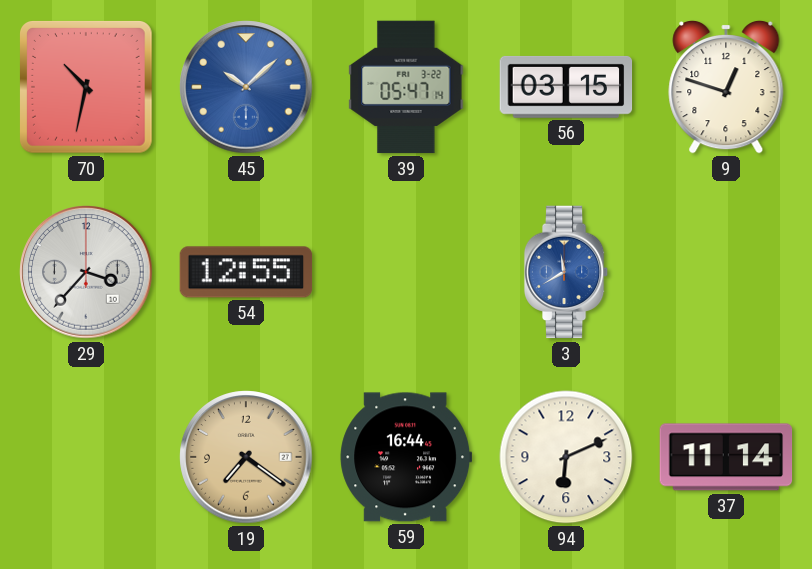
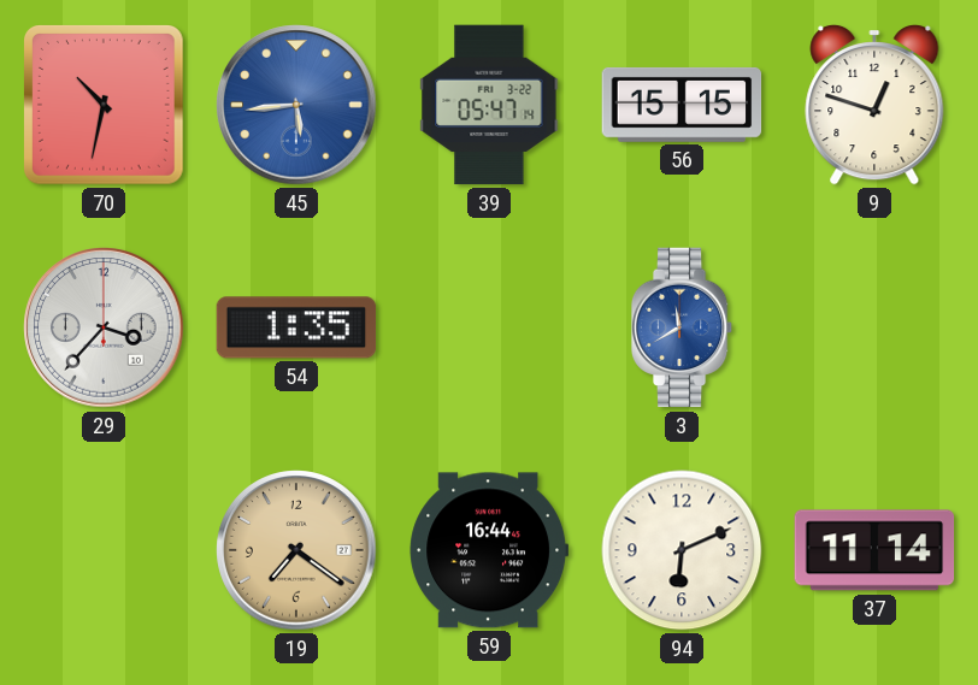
45: 10:08 -> 5:44
56: 03:15 -> 15:15
54: 12:55 -> 1:35
